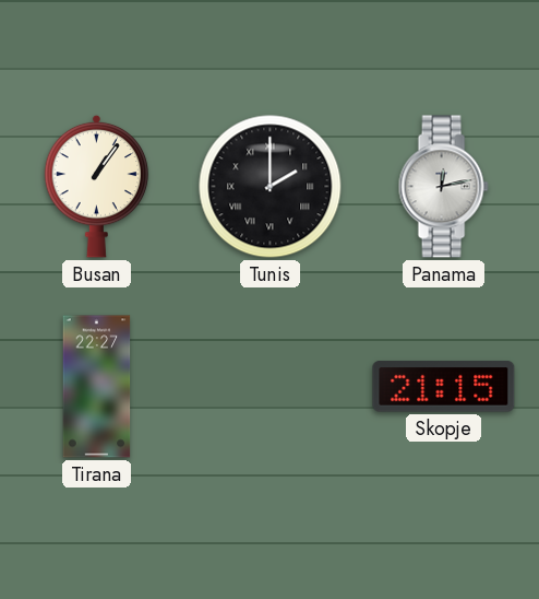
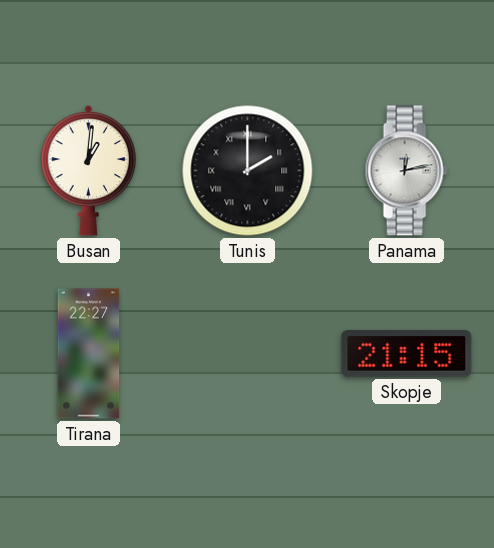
Busan: 1:06 -> 1:01
